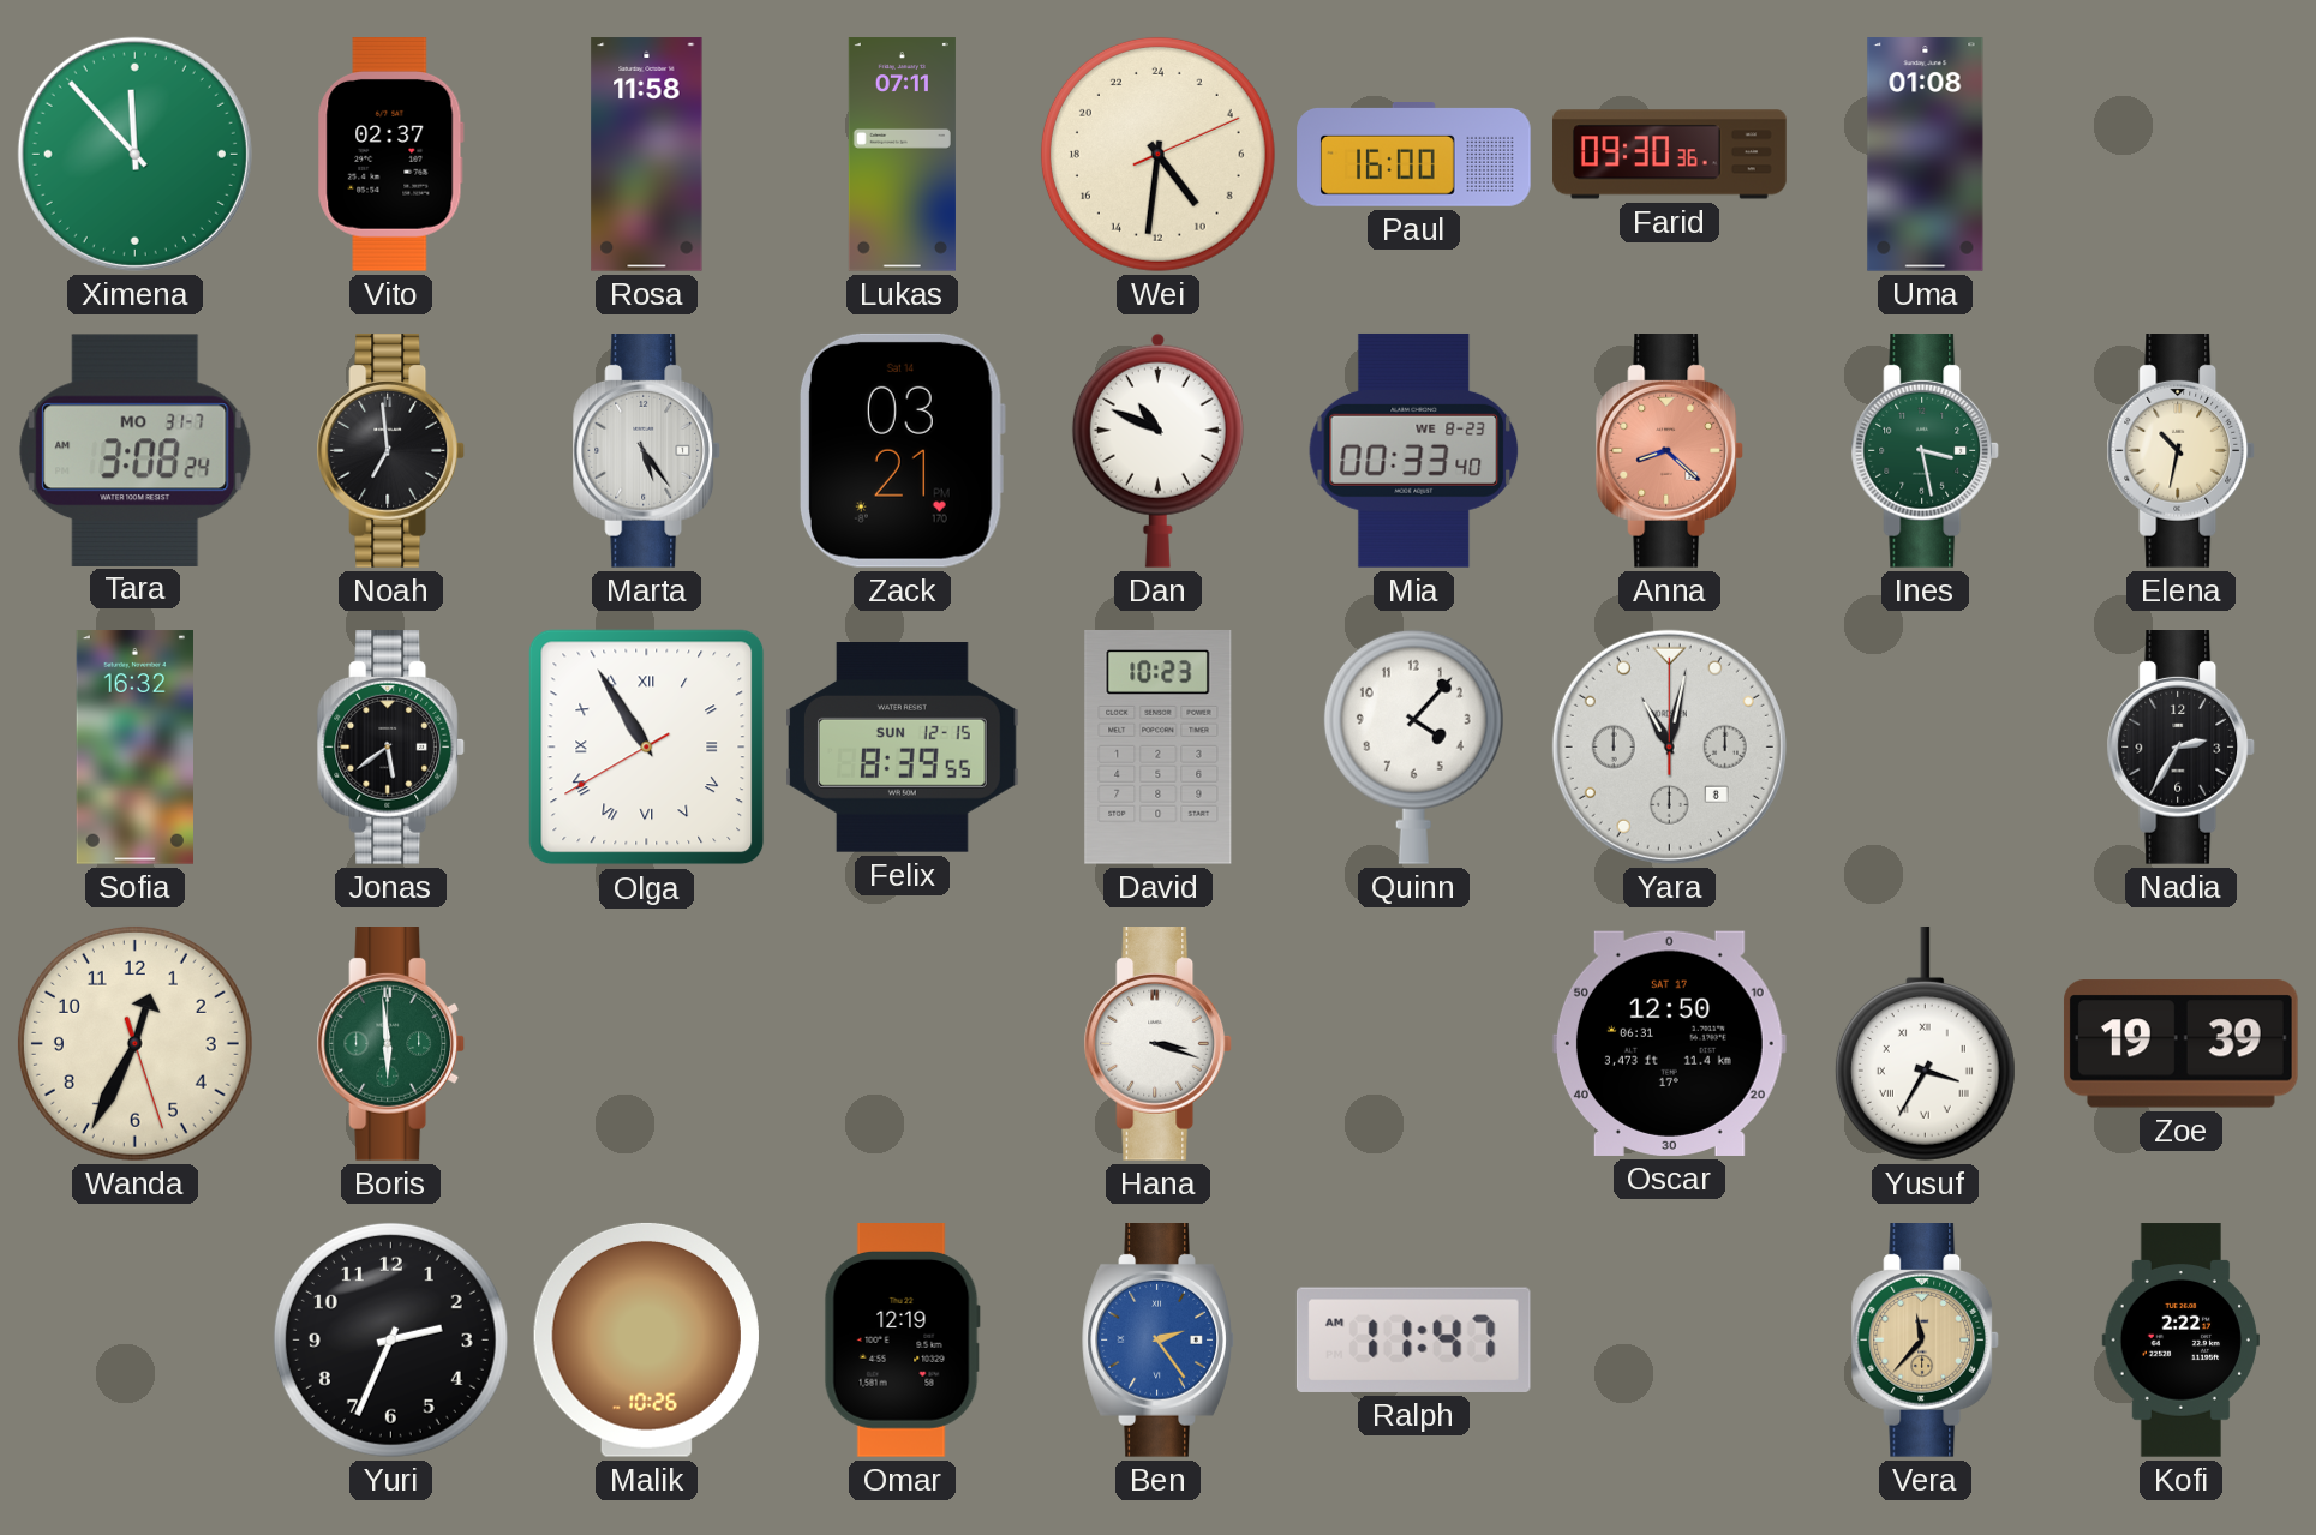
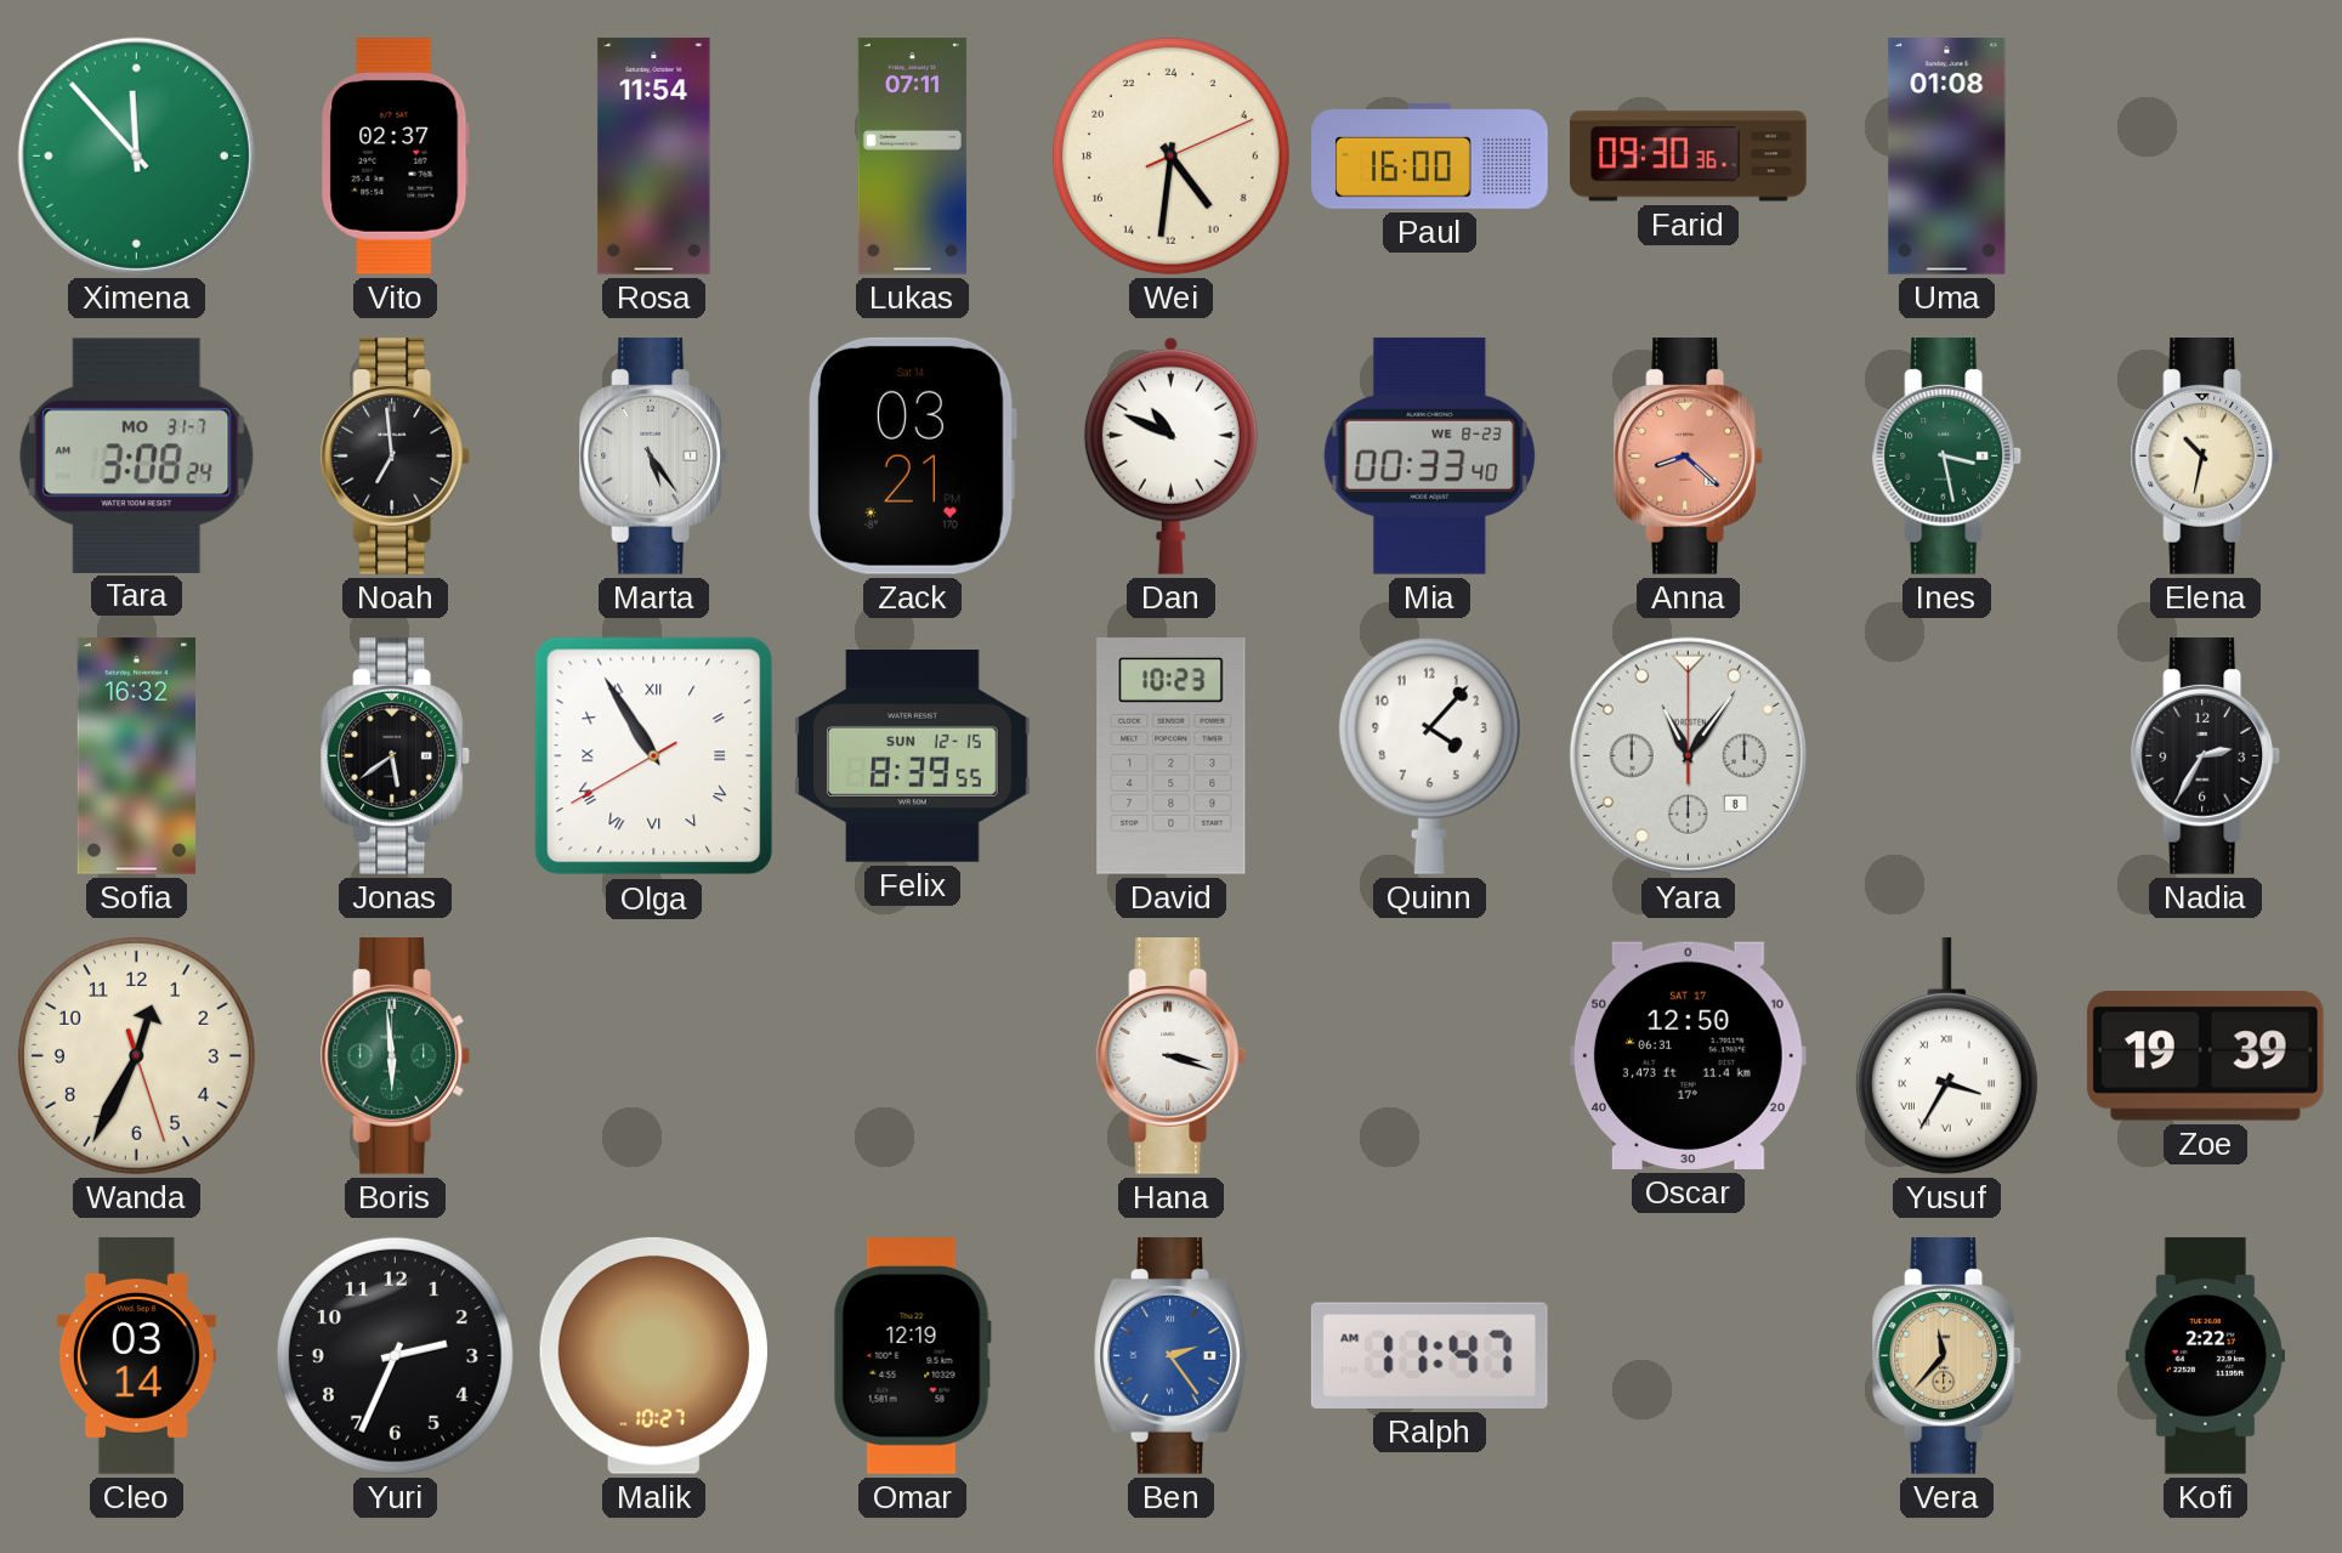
Rosa: 11:58 -> 11:54
Yara: 11:02 -> 11:06
Cleo: none -> 03:14
Malik: 10:26 -> 10:27
